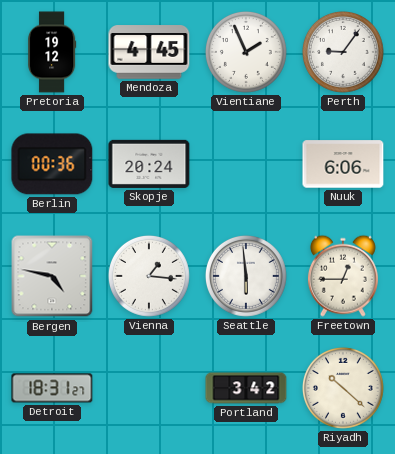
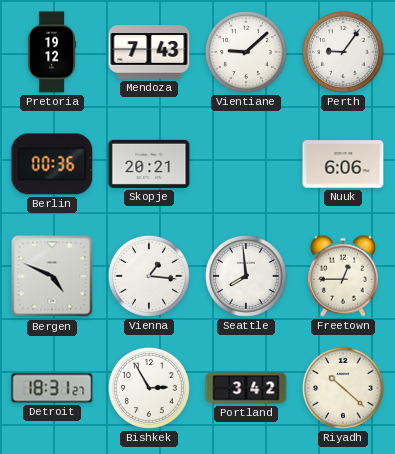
Mendoza: 4:45 -> 7:43
Vientiane: 1:56 -> 9:08
Skopje: 20:24 -> 20:21
Bergen: 4:47 -> 4:49
Seattle: 5:59 -> 7:59
Bishkek: none -> 2:55
